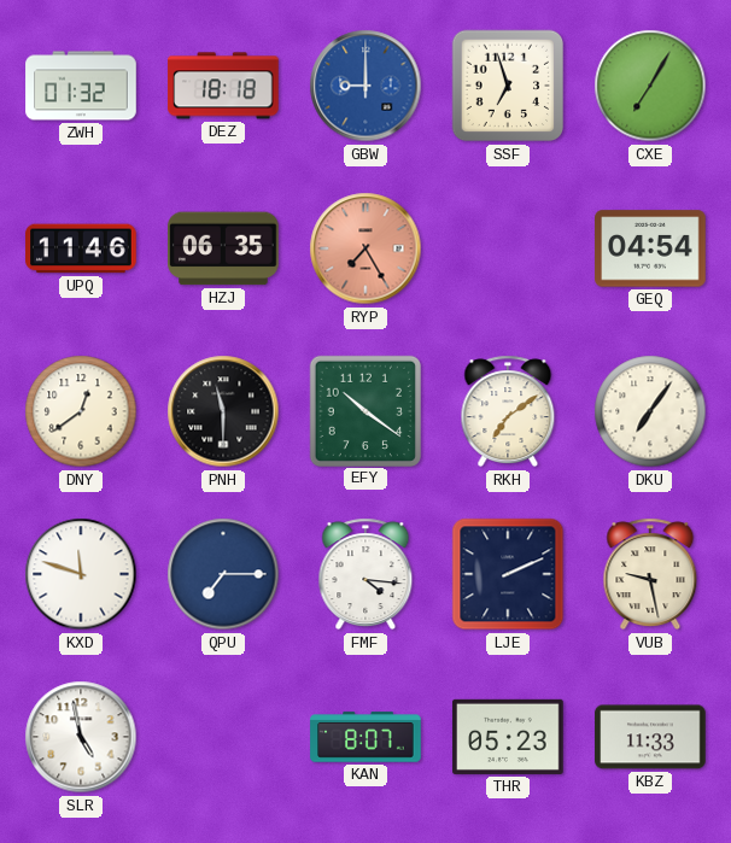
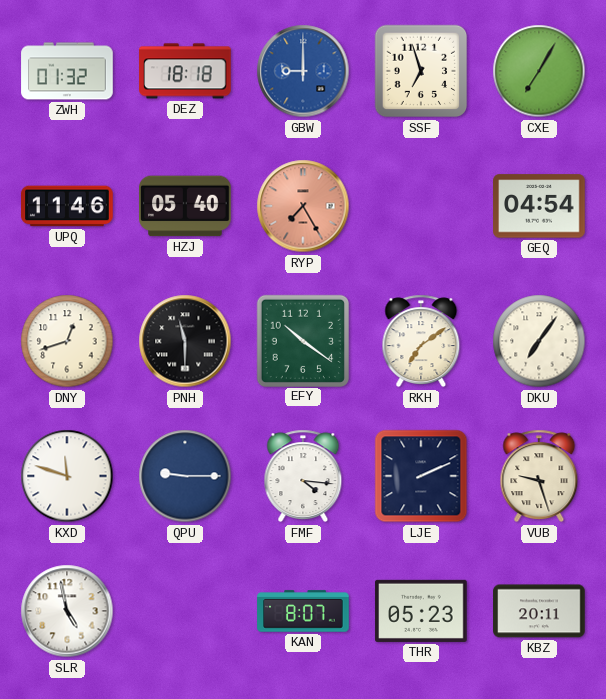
HZJ: 06:35 -> 05:40
DNY: 12:39 -> 12:42
QPU: 7:15 -> 9:15
VUB: 9:28 -> 9:27
KBZ: 11:33 -> 20:11
